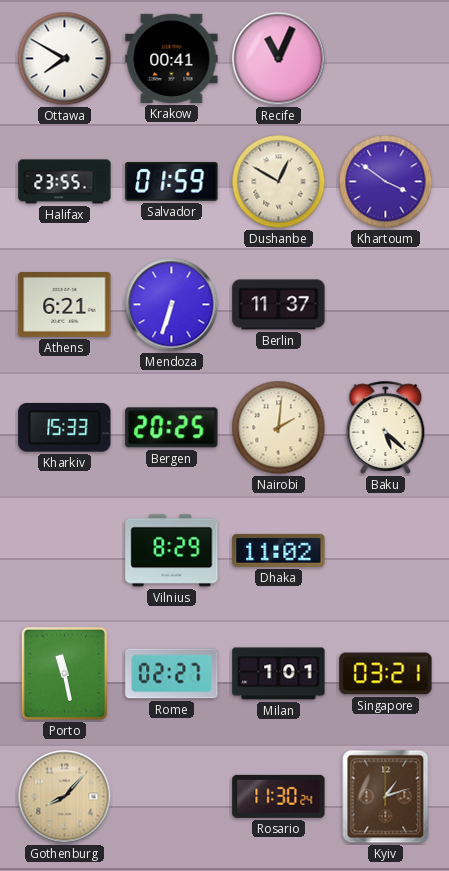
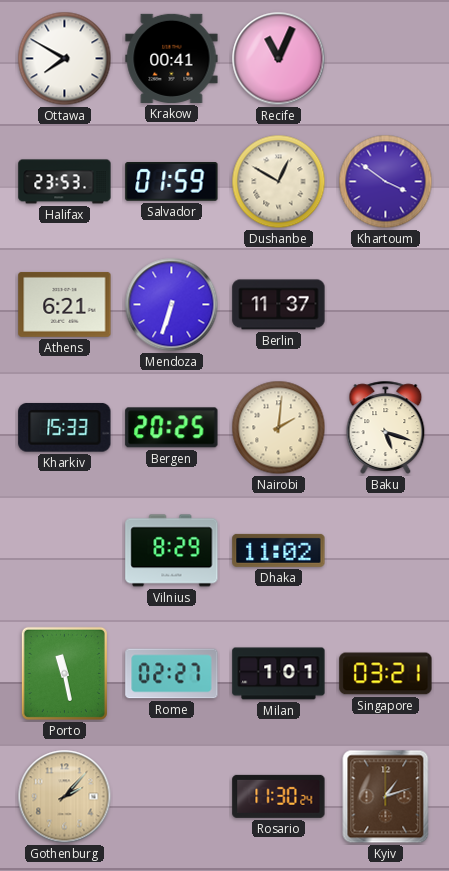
Halifax: 23:55 -> 23:53
Baku: 5:22 -> 5:18
Gothenburg: 8:07 -> 2:07
